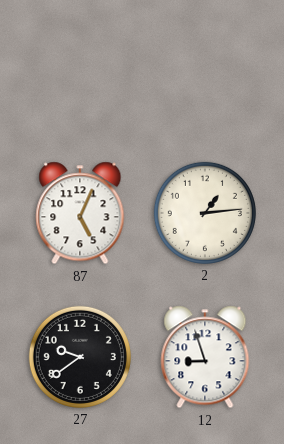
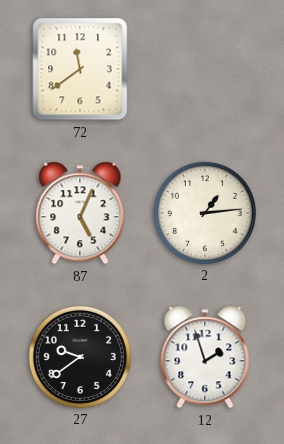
72: none -> 11:39
12: 8:57 -> 1:57
